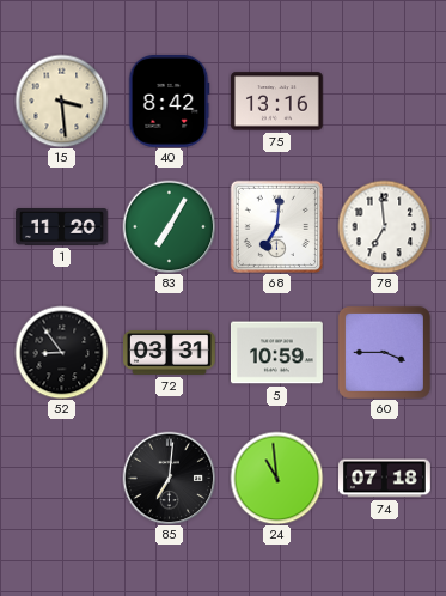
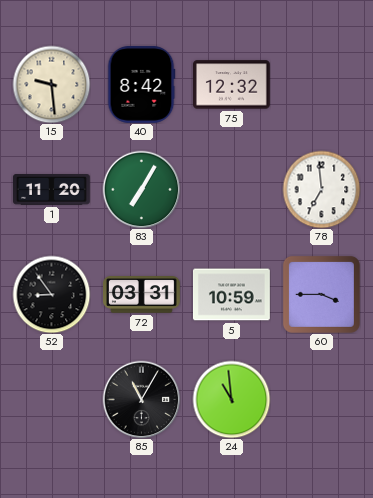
15: 3:29 -> 9:29
75: 13:16 -> 12:32
68: 7:01 -> none
85: 7:01 -> 11:05
74: 07:18 -> none
